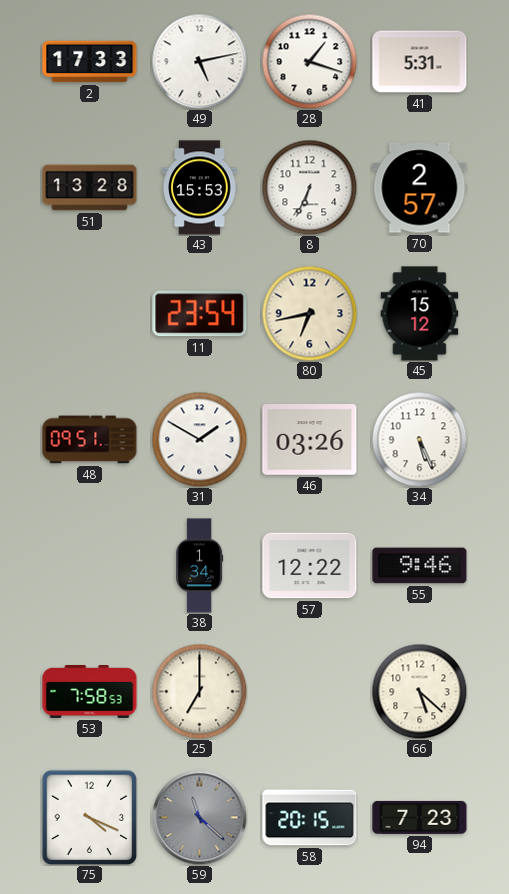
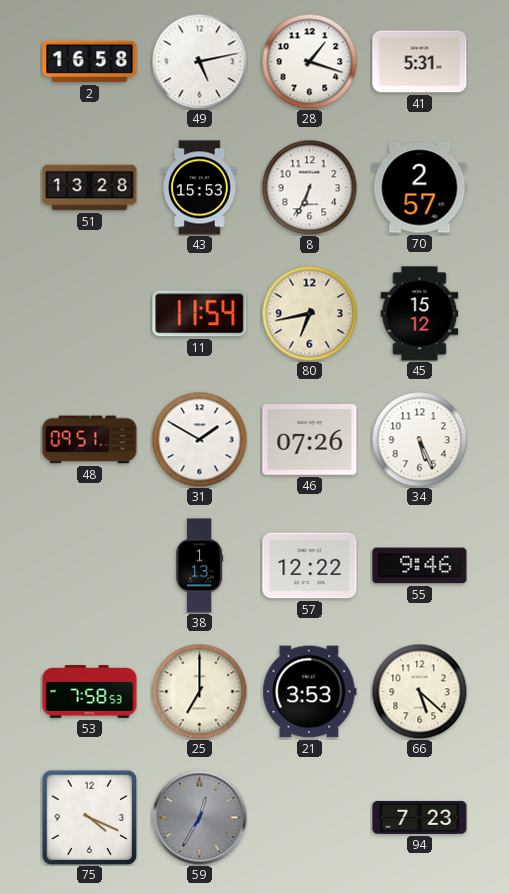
2: 17:33 -> 16:58
11: 23:54 -> 11:54
46: 03:26 -> 07:26
38: 1:34 -> 1:13
21: none -> 3:53
59: 11:22 -> 12:35
58: 20:15 -> none
